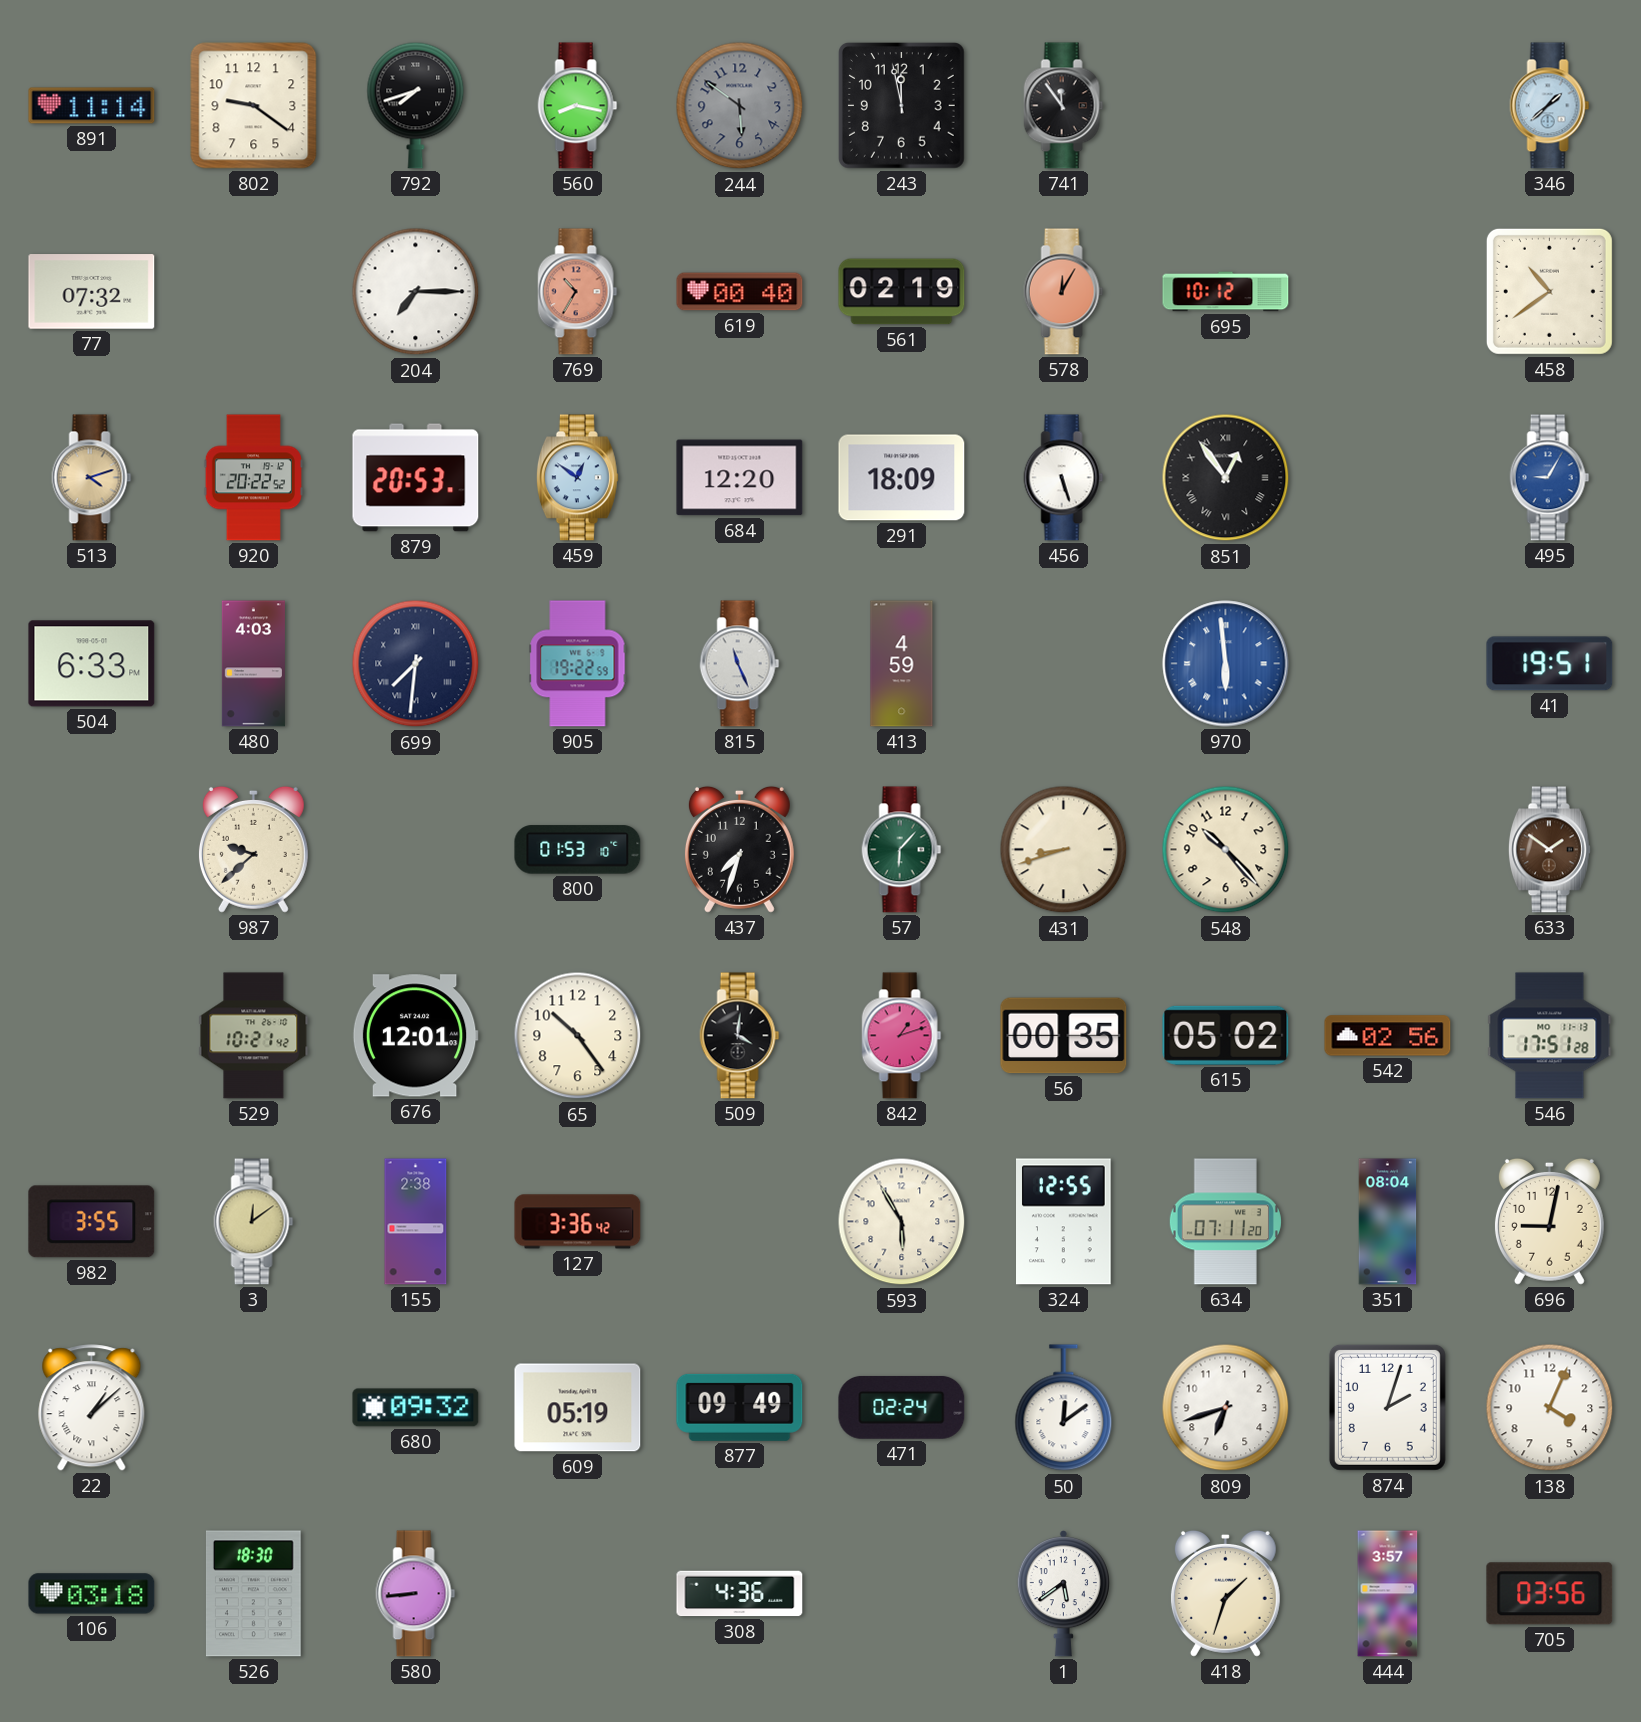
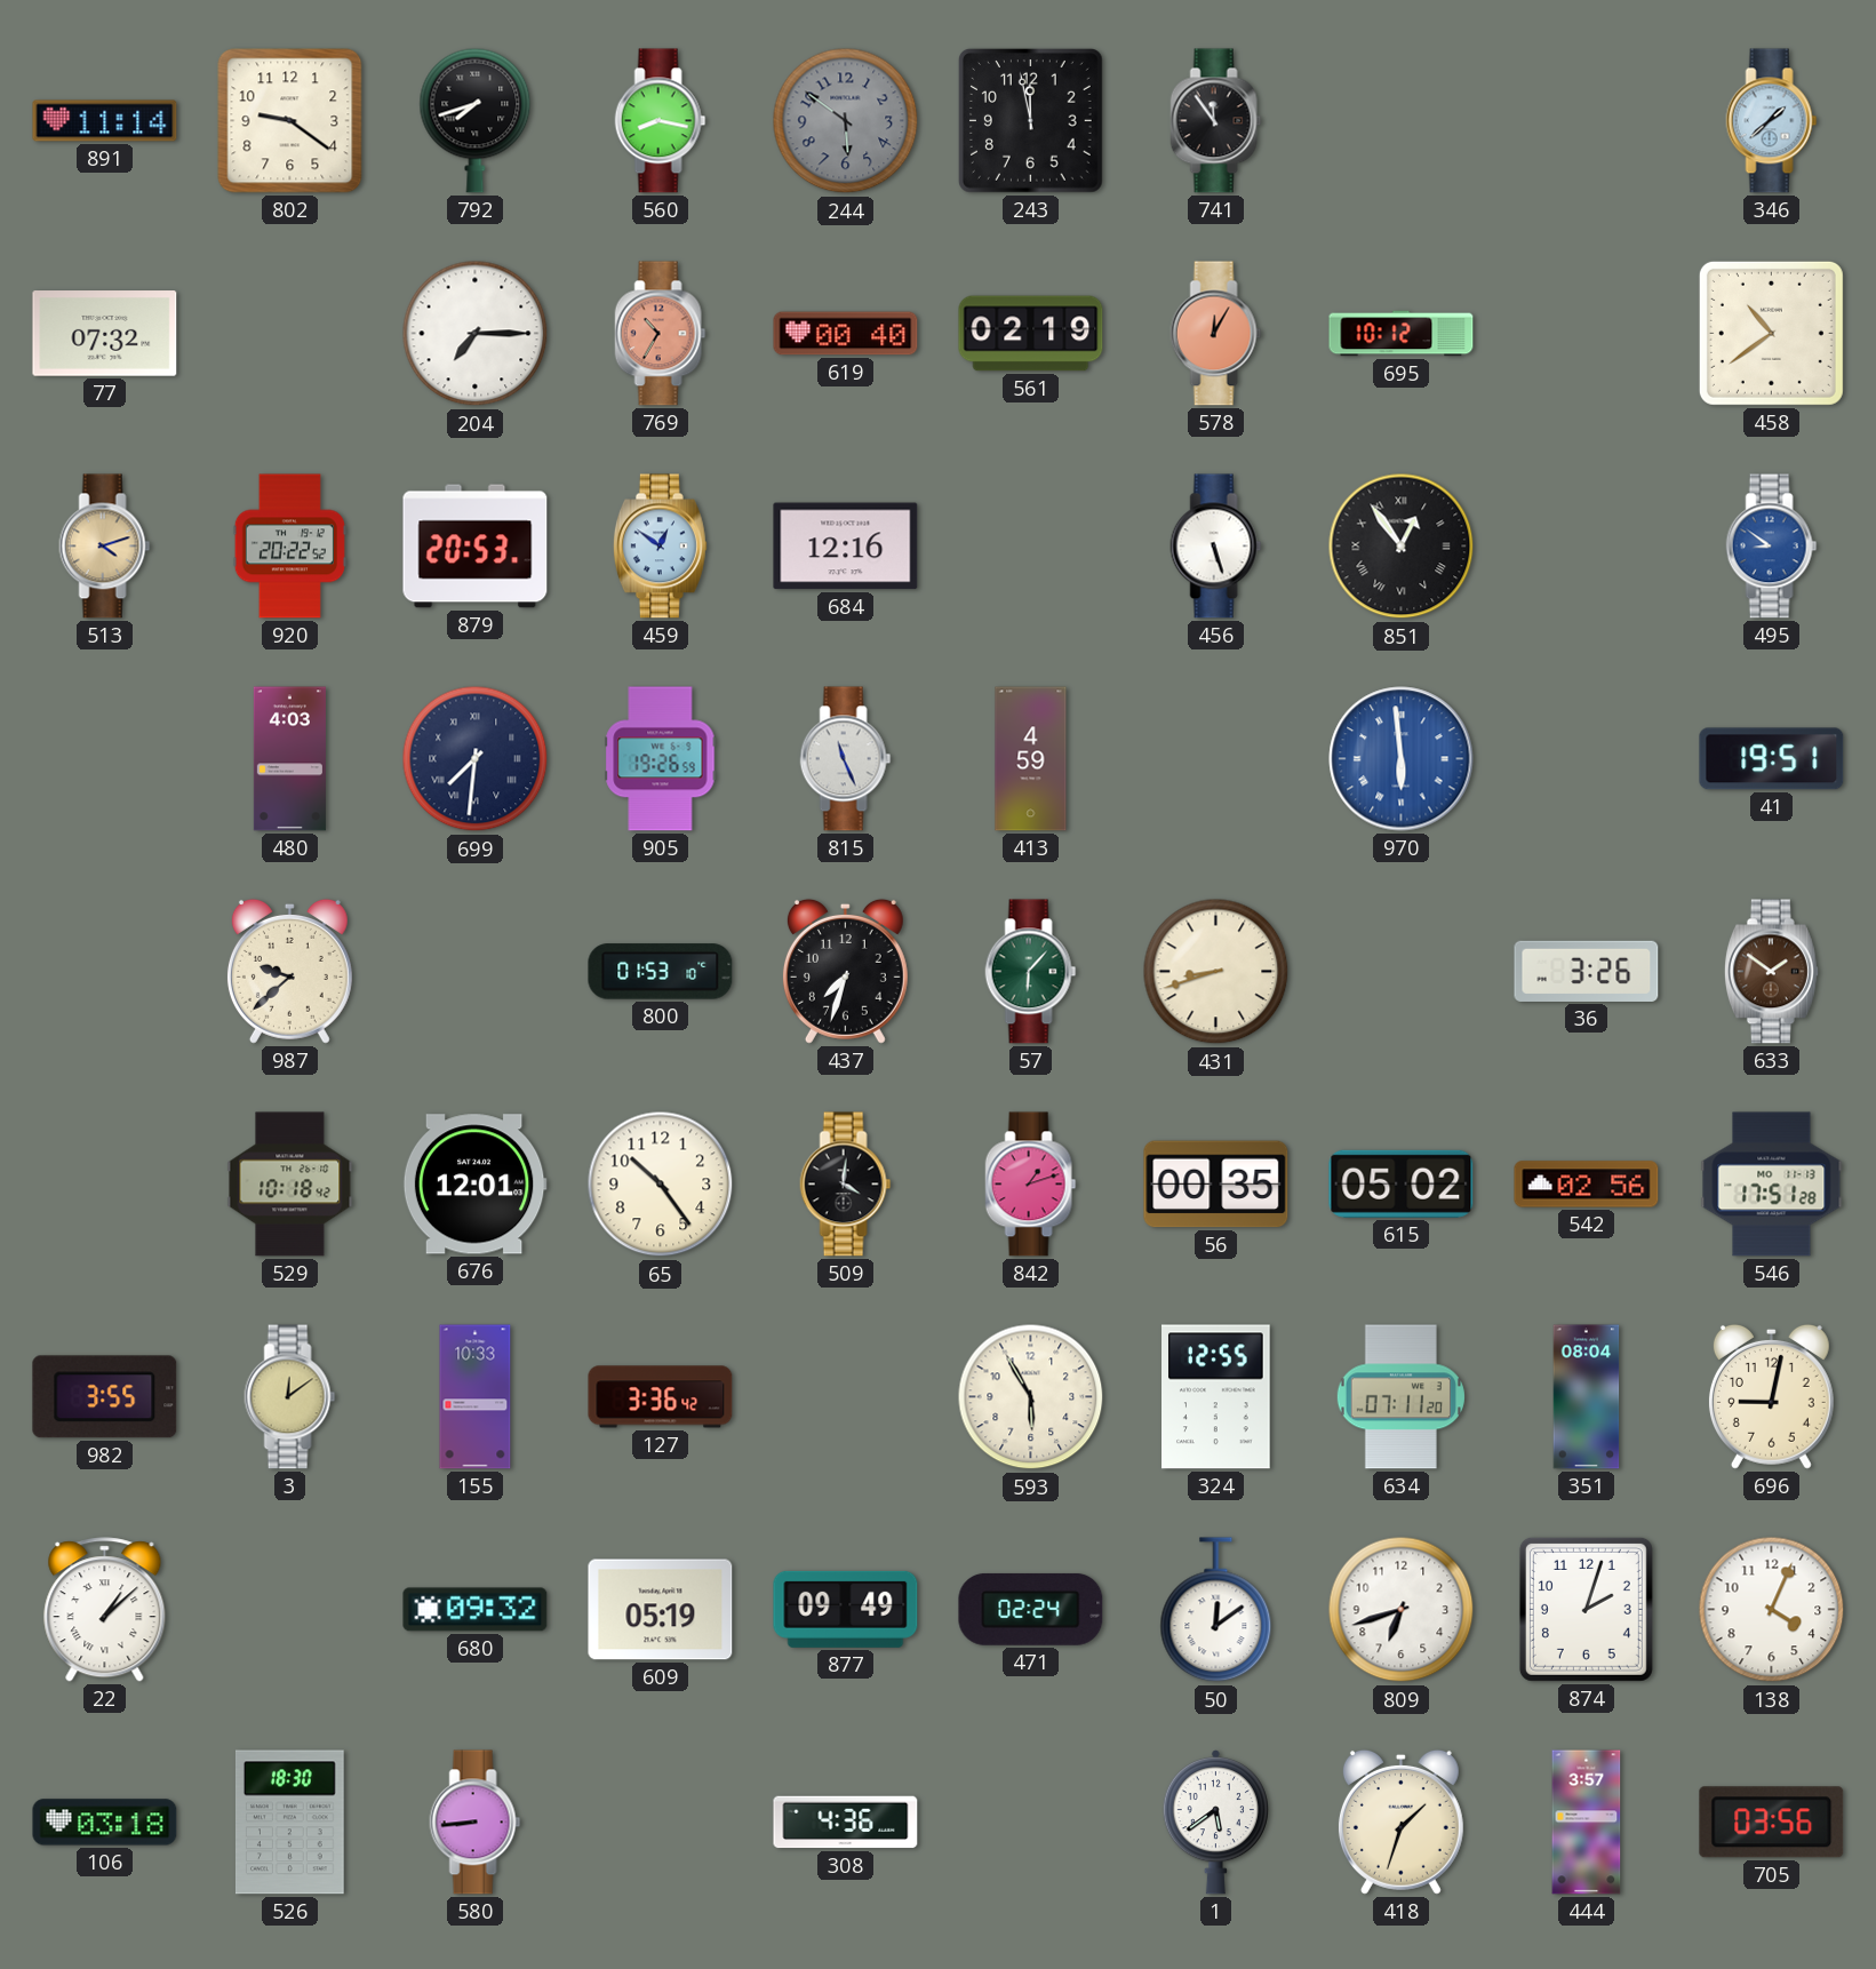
684: 12:20 -> 12:16
291: 18:09 -> none
495: 9:05 -> 8:51
504: 6:33 -> none
905: 19:22 -> 19:26
548: 10:23 -> none
36: none -> 3:26
529: 10:21 -> 10:18
155: 2:38 -> 10:33
